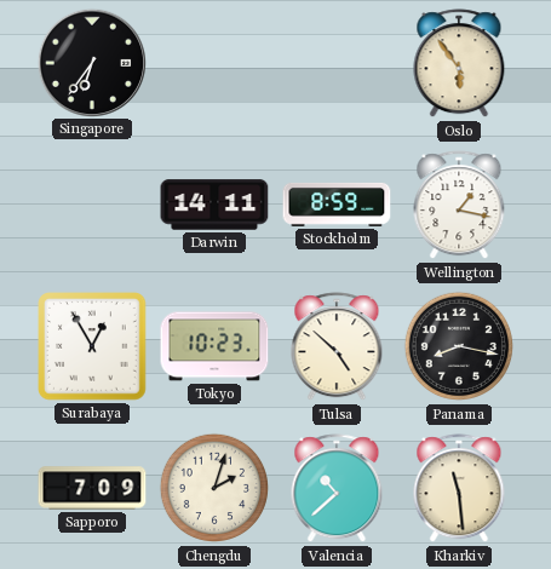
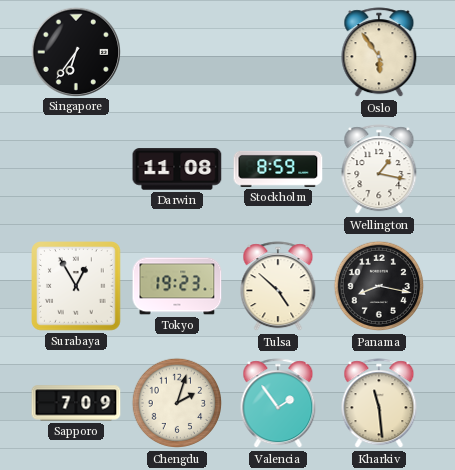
Darwin: 14:11 -> 11:08
Tokyo: 10:23 -> 19:23
Valencia: 10:38 -> 1:54
